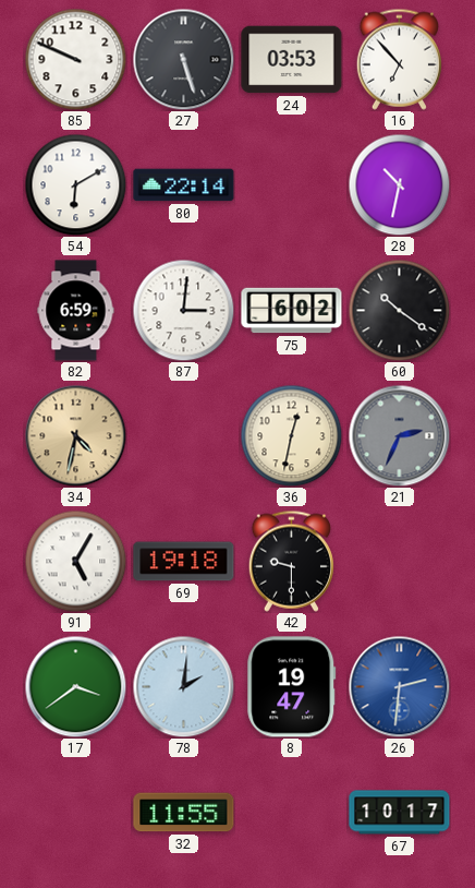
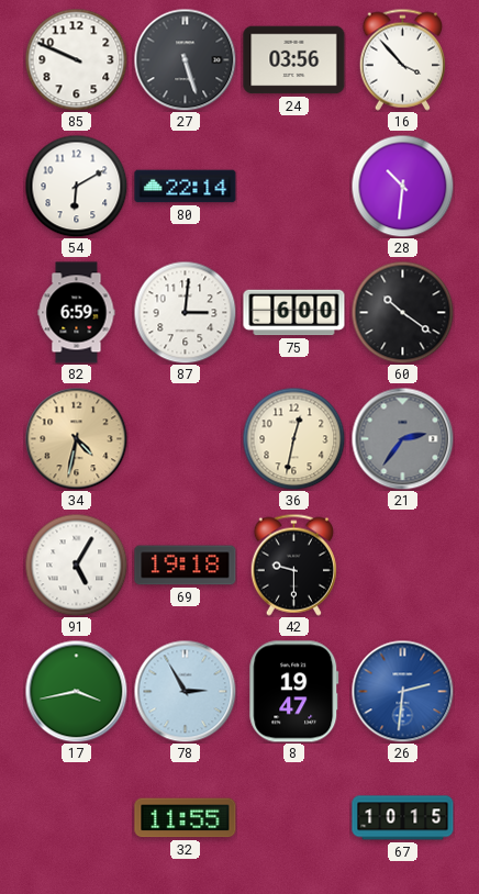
24: 03:53 -> 03:56
16: 6:53 -> 3:53
28: 10:32 -> 10:31
75: 6:02 -> 6:00
21: 2:34 -> 2:36
17: 3:39 -> 3:43
78: 2:01 -> 2:55
67: 10:17 -> 10:15
